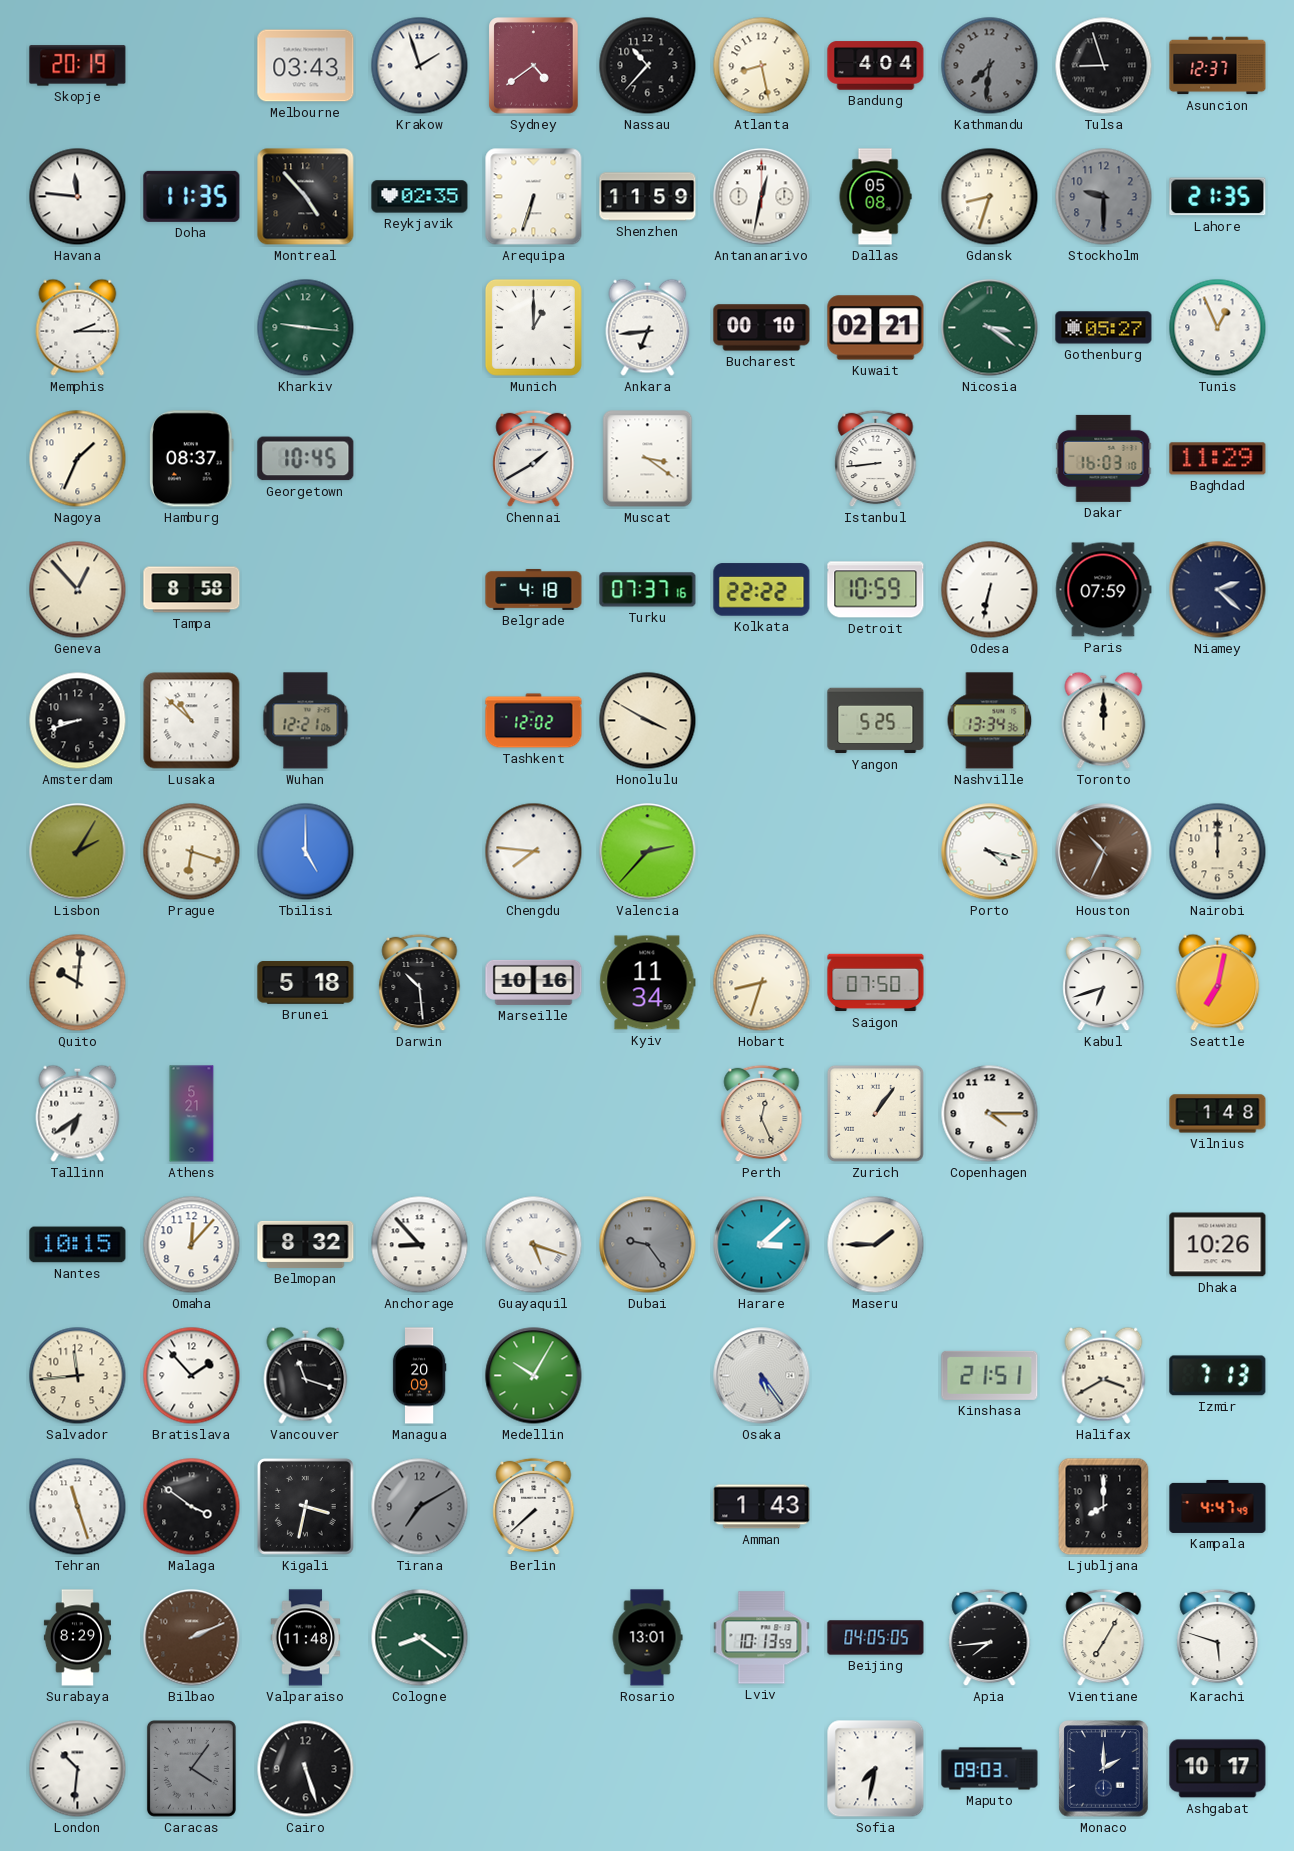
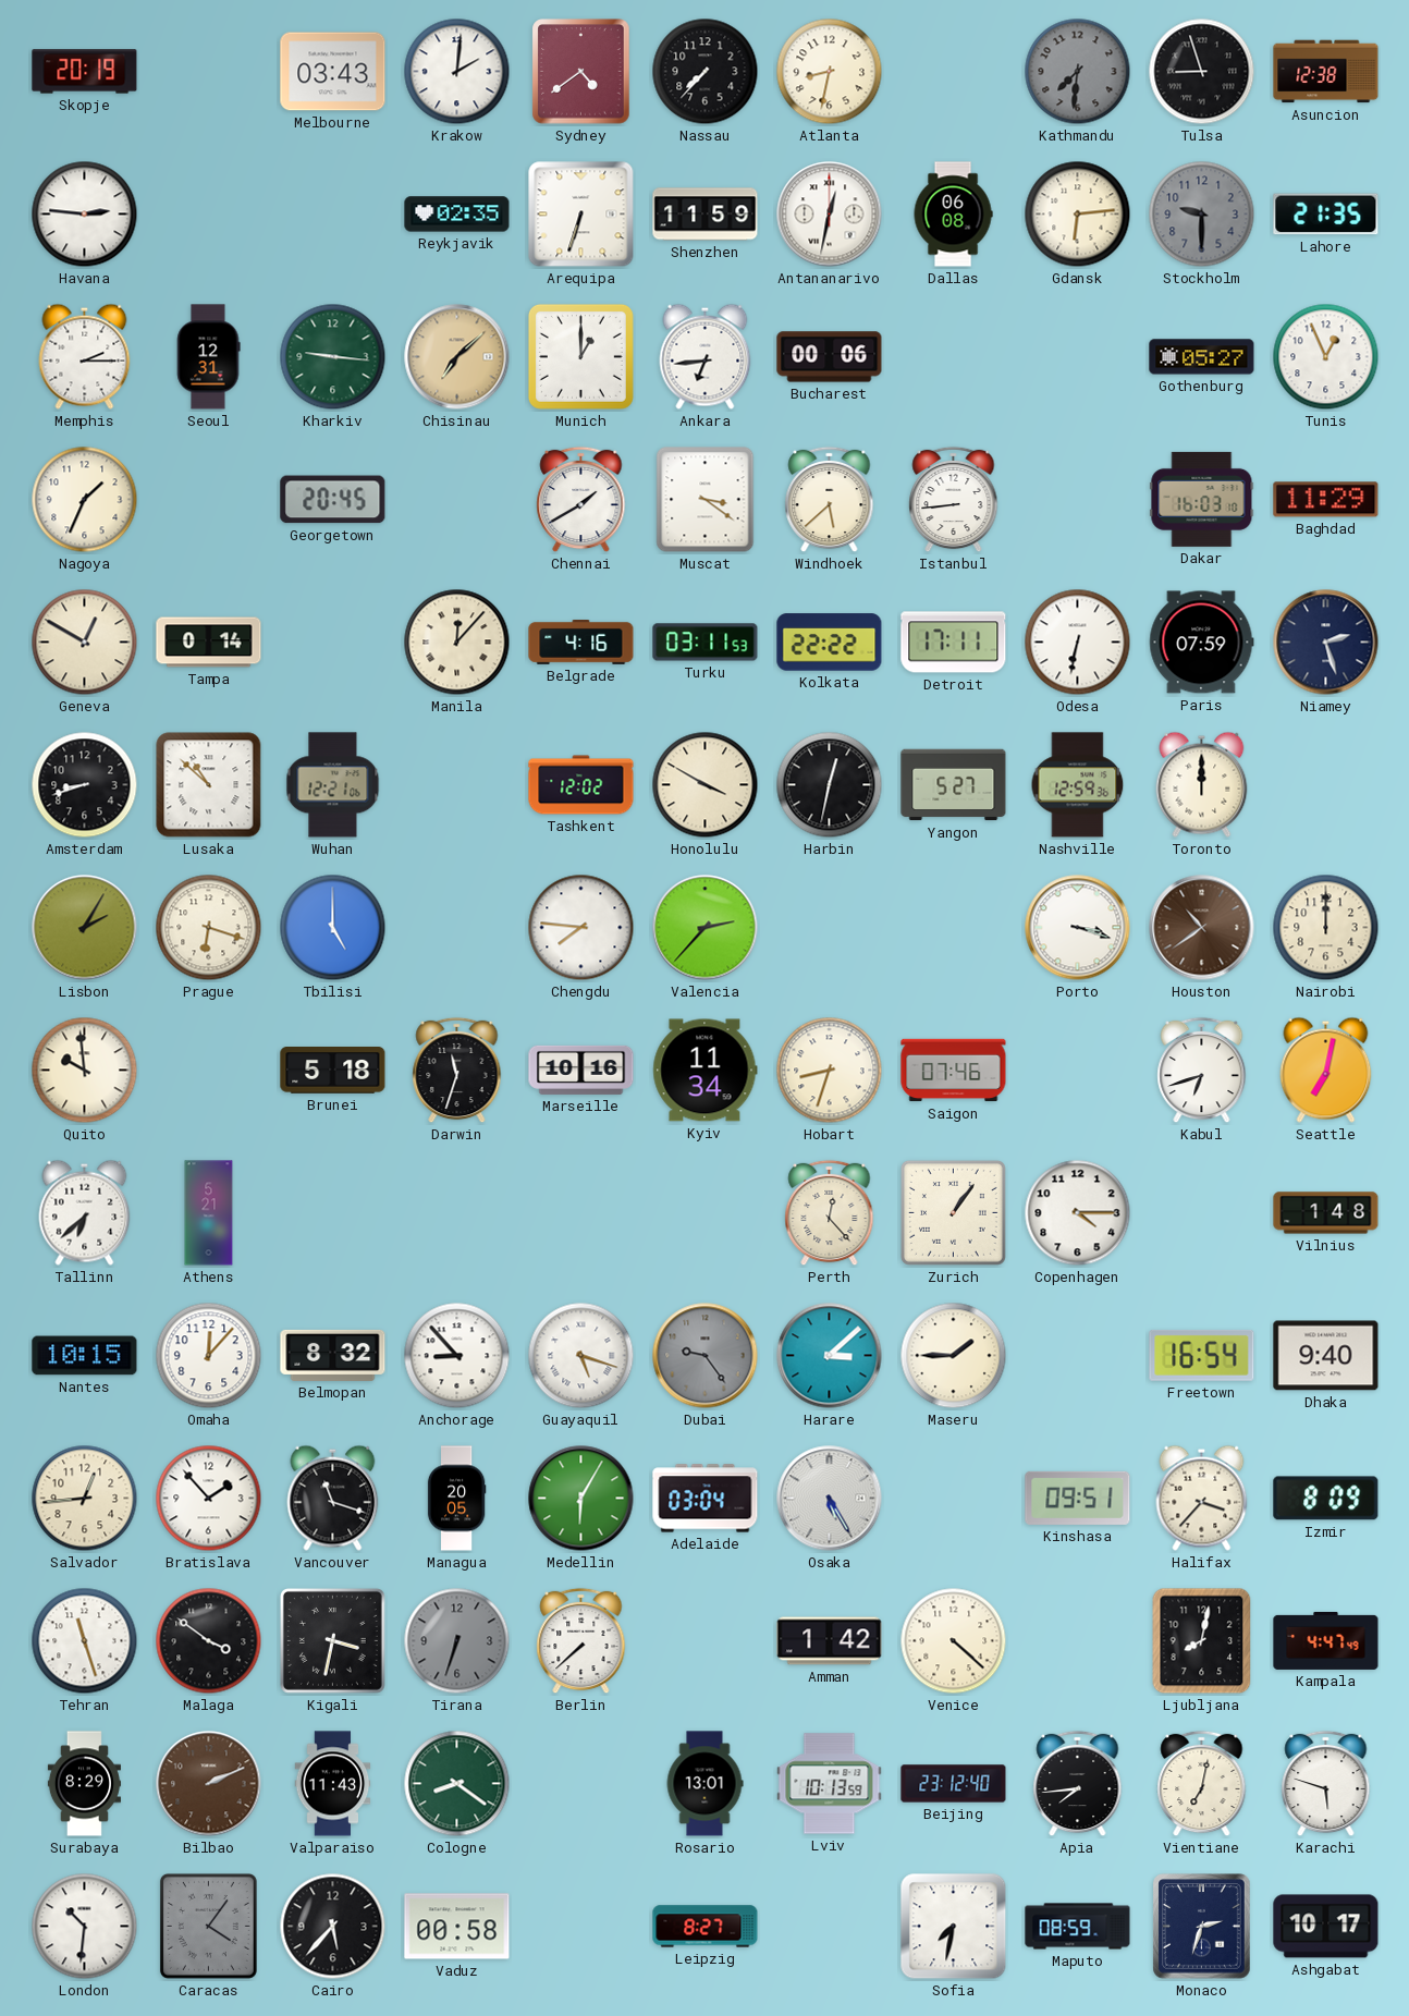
Krakow: 1:57 -> 2:01
Nassau: 10:37 -> 7:37
Atlanta: 8:28 -> 8:32
Bandung: 4:04 -> none
Asuncion: 12:37 -> 12:38
Havana: 11:46 -> 2:46
Doha: 11:35 -> none
Montreal: 4:53 -> none
Dallas: 05:08 -> 06:08
Gdansk: 8:33 -> 6:14
Seoul: none -> 12:31
Chisinau: none -> 7:08
Bucharest: 00:10 -> 00:06
Kuwait: 02:21 -> none
Nicosia: 3:21 -> none
Hamburg: 08:37 -> none
Georgetown: 10:45 -> 20:45
Windhoek: none -> 5:38
Geneva: 12:53 -> 12:50
Tampa: 8:58 -> 0:14
Manila: none -> 12:07
Belgrade: 4:18 -> 4:16
Turku: 07:37 -> 03:11
Detroit: 10:59 -> 17:11
Niamey: 2:22 -> 2:27
Harbin: none -> 12:32
Yangon: 5:25 -> 5:27
Nashville: 13:34 -> 12:59
Porto: 4:17 -> 3:18
Houston: 10:34 -> 10:39
Quito: 10:01 -> 9:59
Darwin: 10:29 -> 11:33
Saigon: 07:50 -> 07:46
Tallinn: 6:39 -> 6:38
Perth: 12:26 -> 12:23
Freetown: none -> 16:54
Dhaka: 10:26 -> 9:40
Salvador: 11:44 -> 12:44
Managua: 20:09 -> 20:05
Medellin: 10:05 -> 6:05
Adelaide: none -> 03:04
Osaka: 5:24 -> 5:25
Kinshasa: 21:51 -> 09:51
Halifax: 3:40 -> 3:37
Izmir: 7:13 -> 8:09
Tirana: 7:10 -> 6:33
Amman: 1:43 -> 1:42
Venice: none -> 4:22
Ljubljana: 8:00 -> 8:02
Valparaiso: 11:48 -> 11:43
Beijing: 04:05 -> 23:12
Vientiane: 7:05 -> 7:02
Cairo: 5:27 -> 5:37
Vaduz: none -> 00:58
Leipzig: none -> 8:27
Maputo: 09:03 -> 08:59
Monaco: 2:00 -> 2:33
